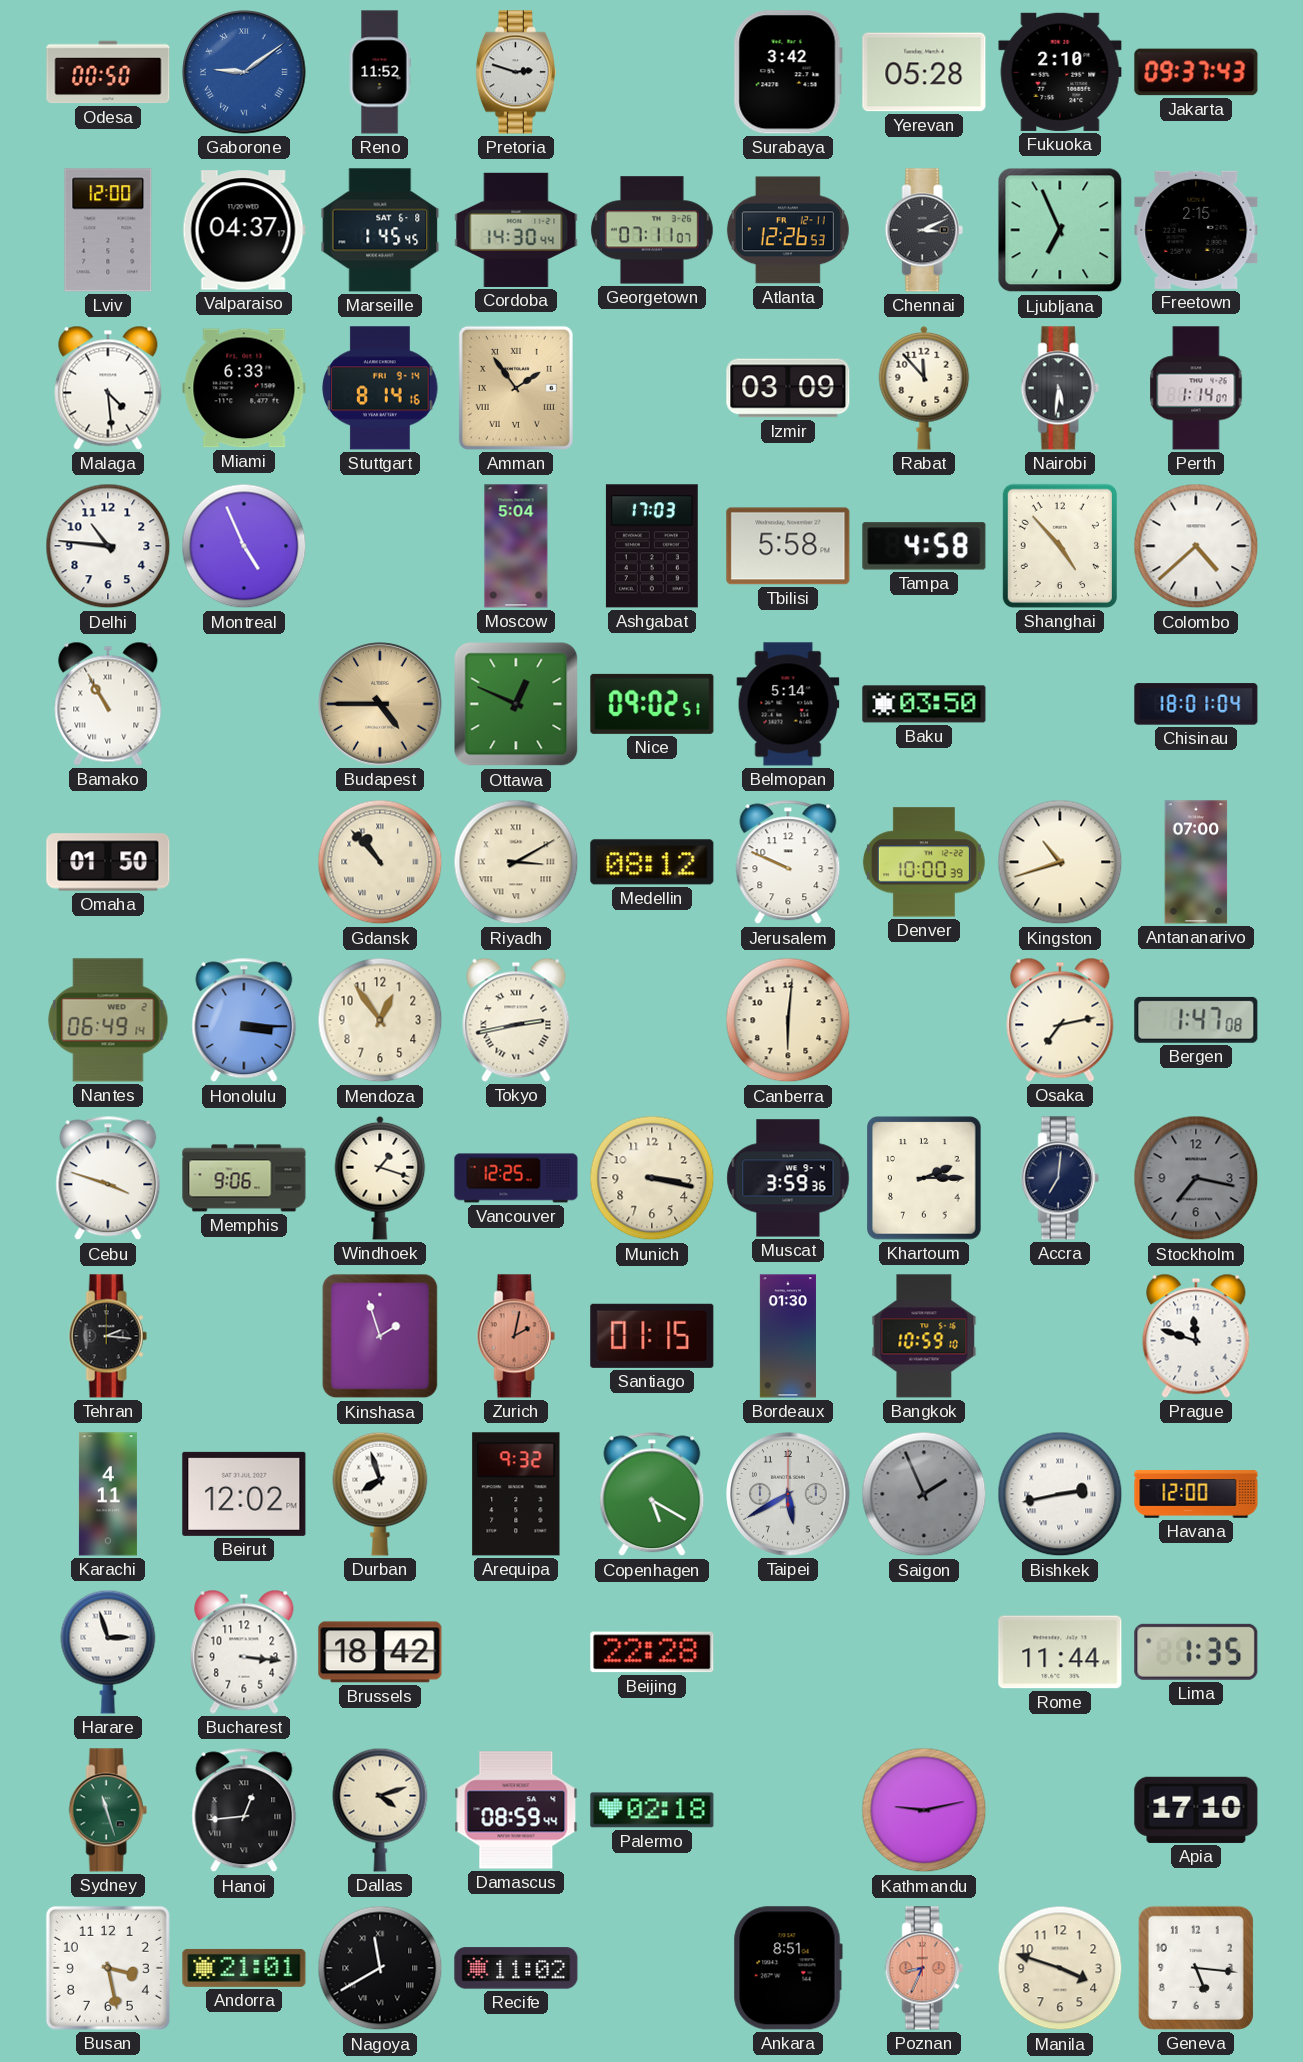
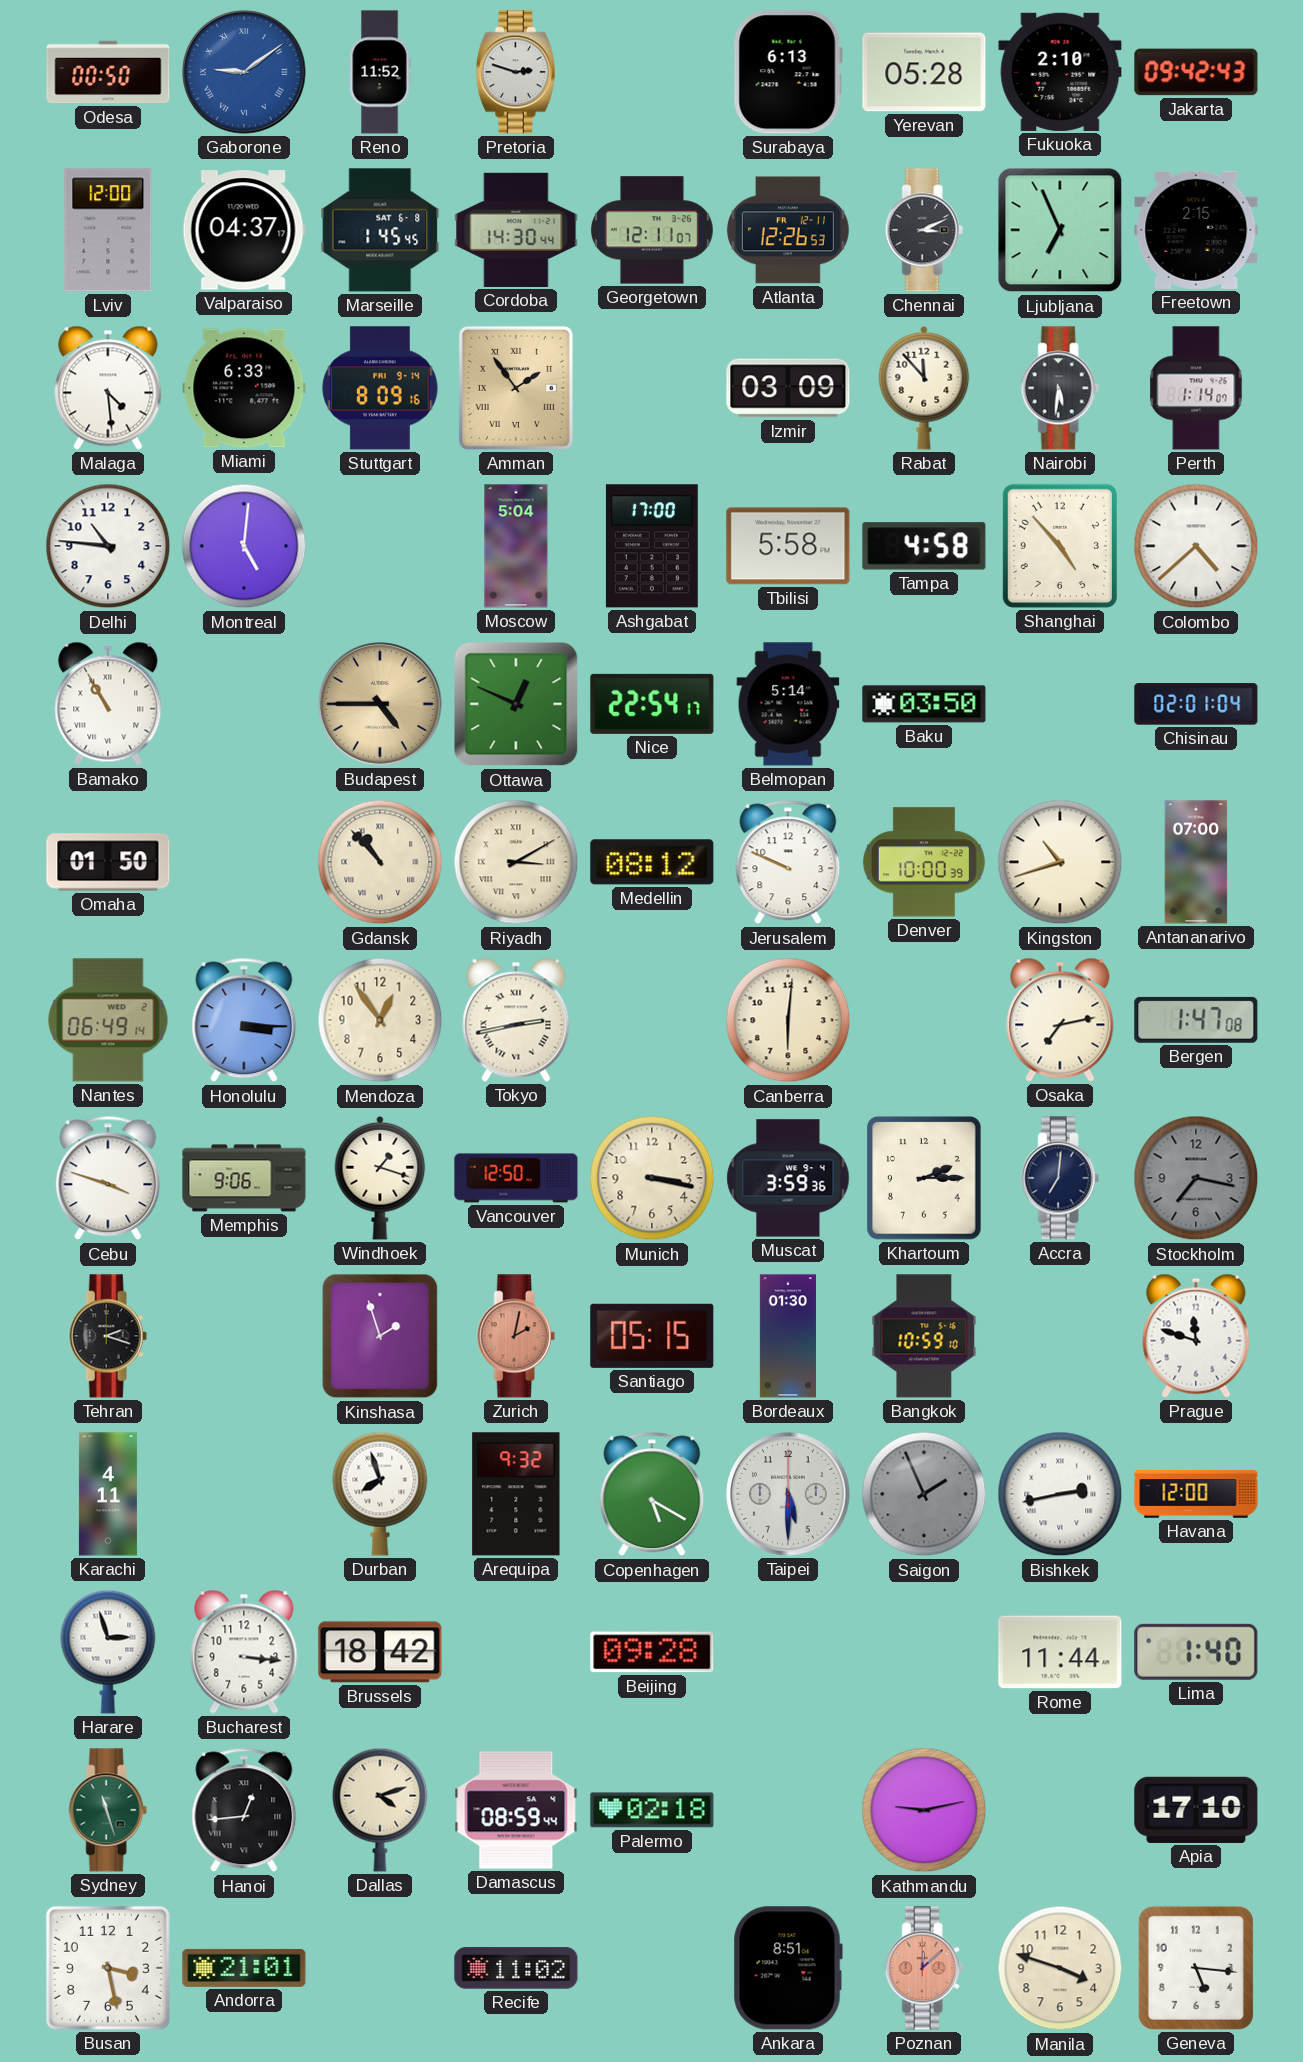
Surabaya: 3:42 -> 6:13
Jakarta: 09:37 -> 09:42
Georgetown: 07:11 -> 12:11
Stuttgart: 8:14 -> 8:09
Montreal: 4:56 -> 5:01
Ashgabat: 17:03 -> 17:00
Nice: 09:02 -> 22:54
Chisinau: 18:01 -> 02:01
Vancouver: 12:25 -> 12:50
Tehran: 2:16 -> 2:18
Santiago: 01:15 -> 05:15
Beirut: 12:02 -> none
Taipei: 5:40 -> 5:30
Beijing: 22:28 -> 09:28
Lima: 1:35 -> 1:40
Nagoya: 11:40 -> none
Poznan: 8:34 -> 12:08
